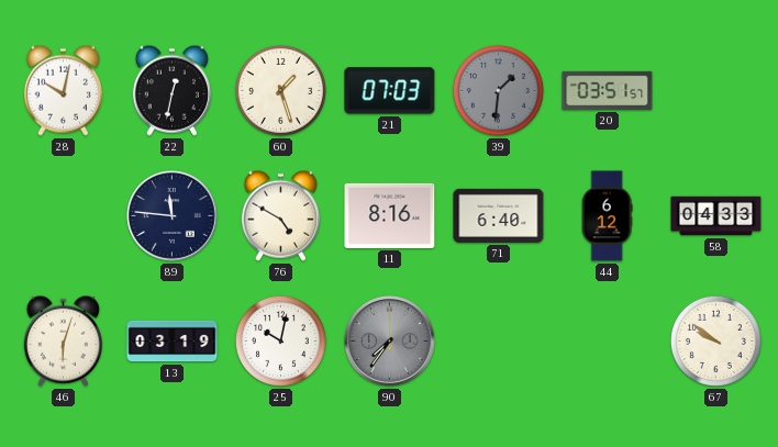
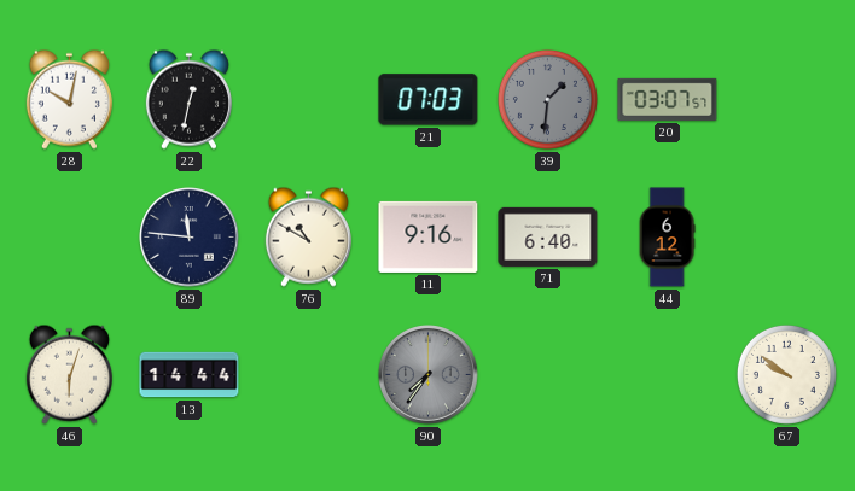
60: 1:27 -> none
20: 03:51 -> 03:07
76: 4:50 -> 10:50
11: 8:16 -> 9:16
58: 04:33 -> none
13: 03:19 -> 14:44
25: 10:02 -> none
